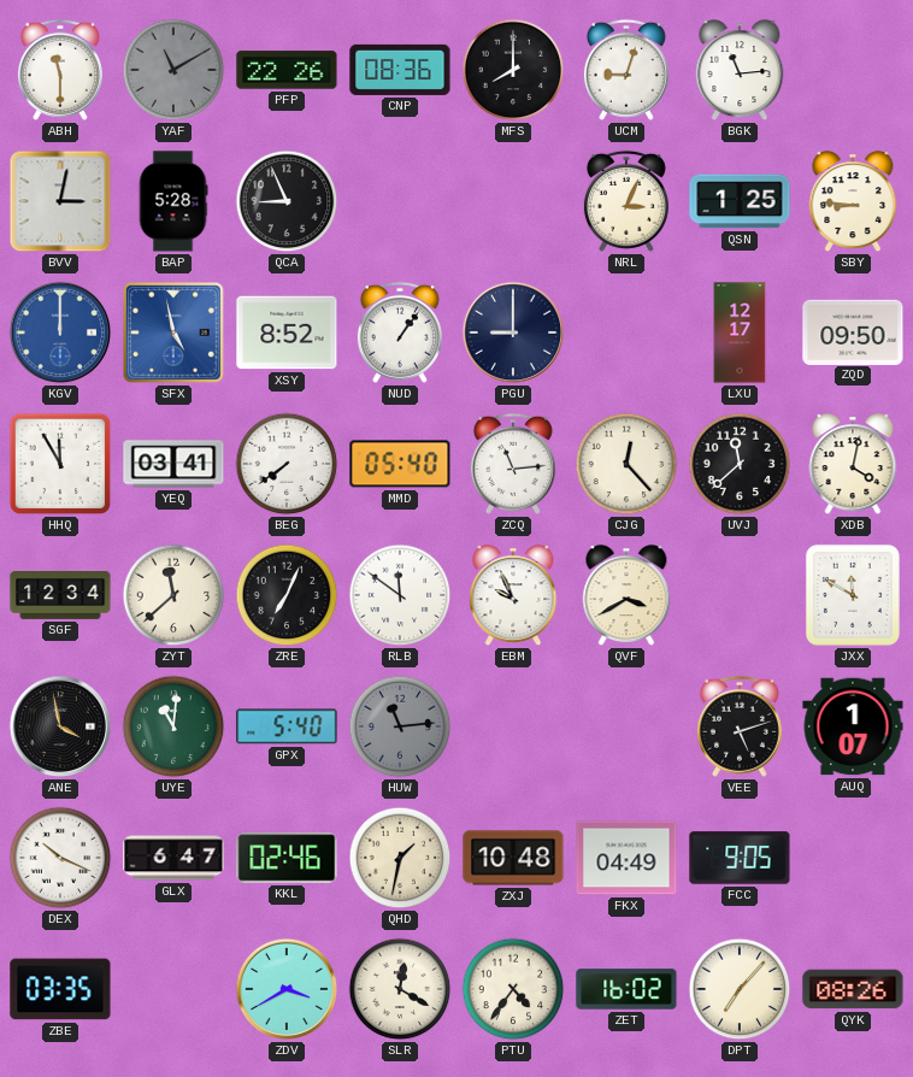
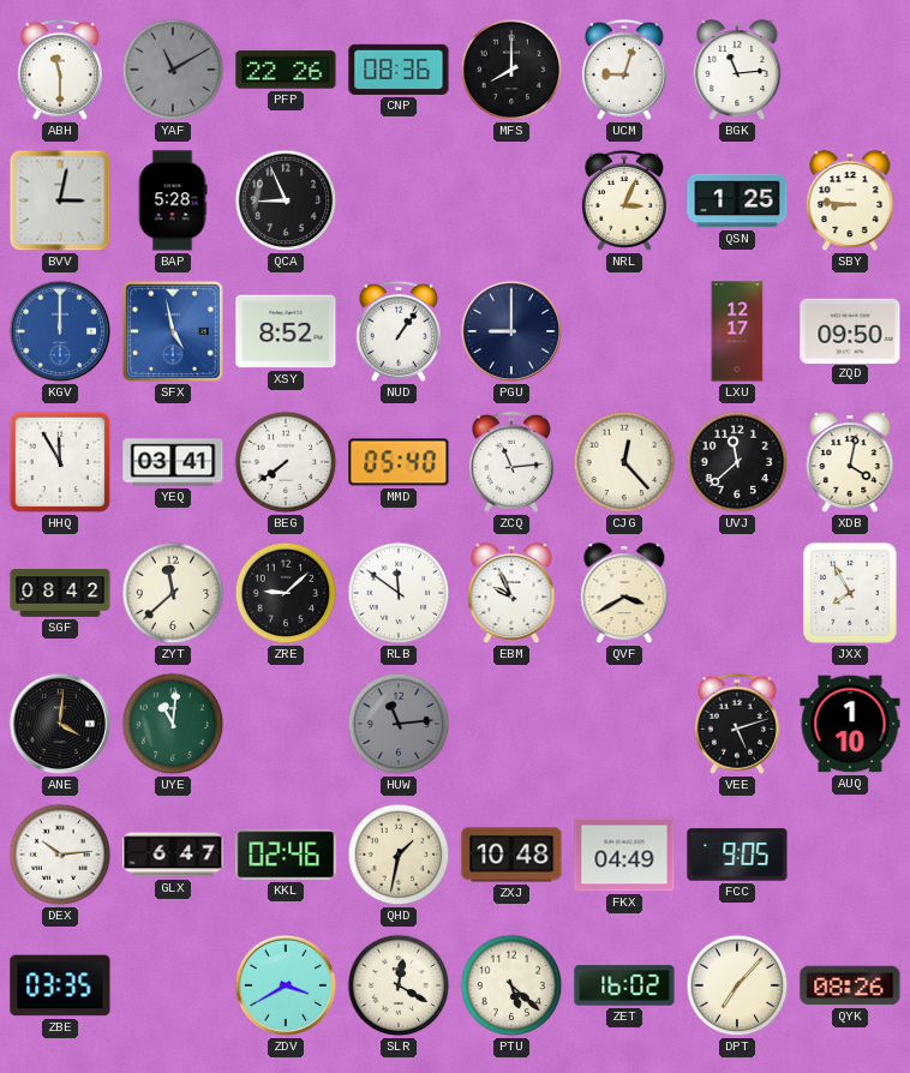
SGF: 12:34 -> 08:42
ZRE: 7:04 -> 9:08
JXX: 11:50 -> 7:55
ANE: 3:58 -> 4:01
GPX: 5:40 -> none
AUQ: 1:07 -> 1:10
DEX: 10:19 -> 10:14
PTU: 4:36 -> 5:22
